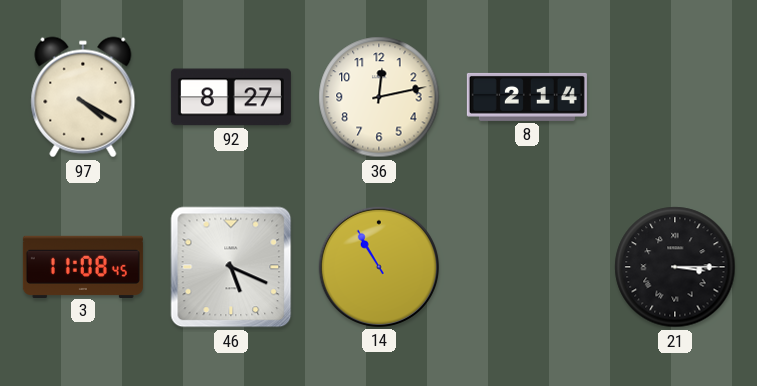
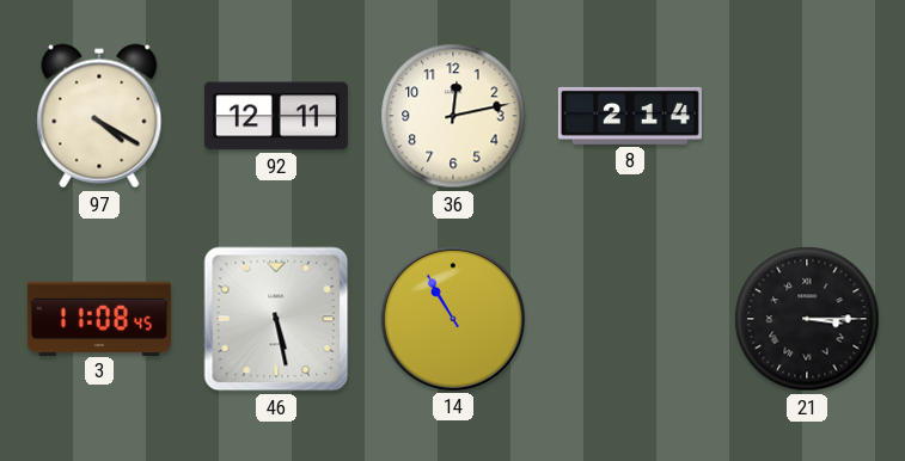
92: 8:27 -> 12:11
46: 5:19 -> 5:28
